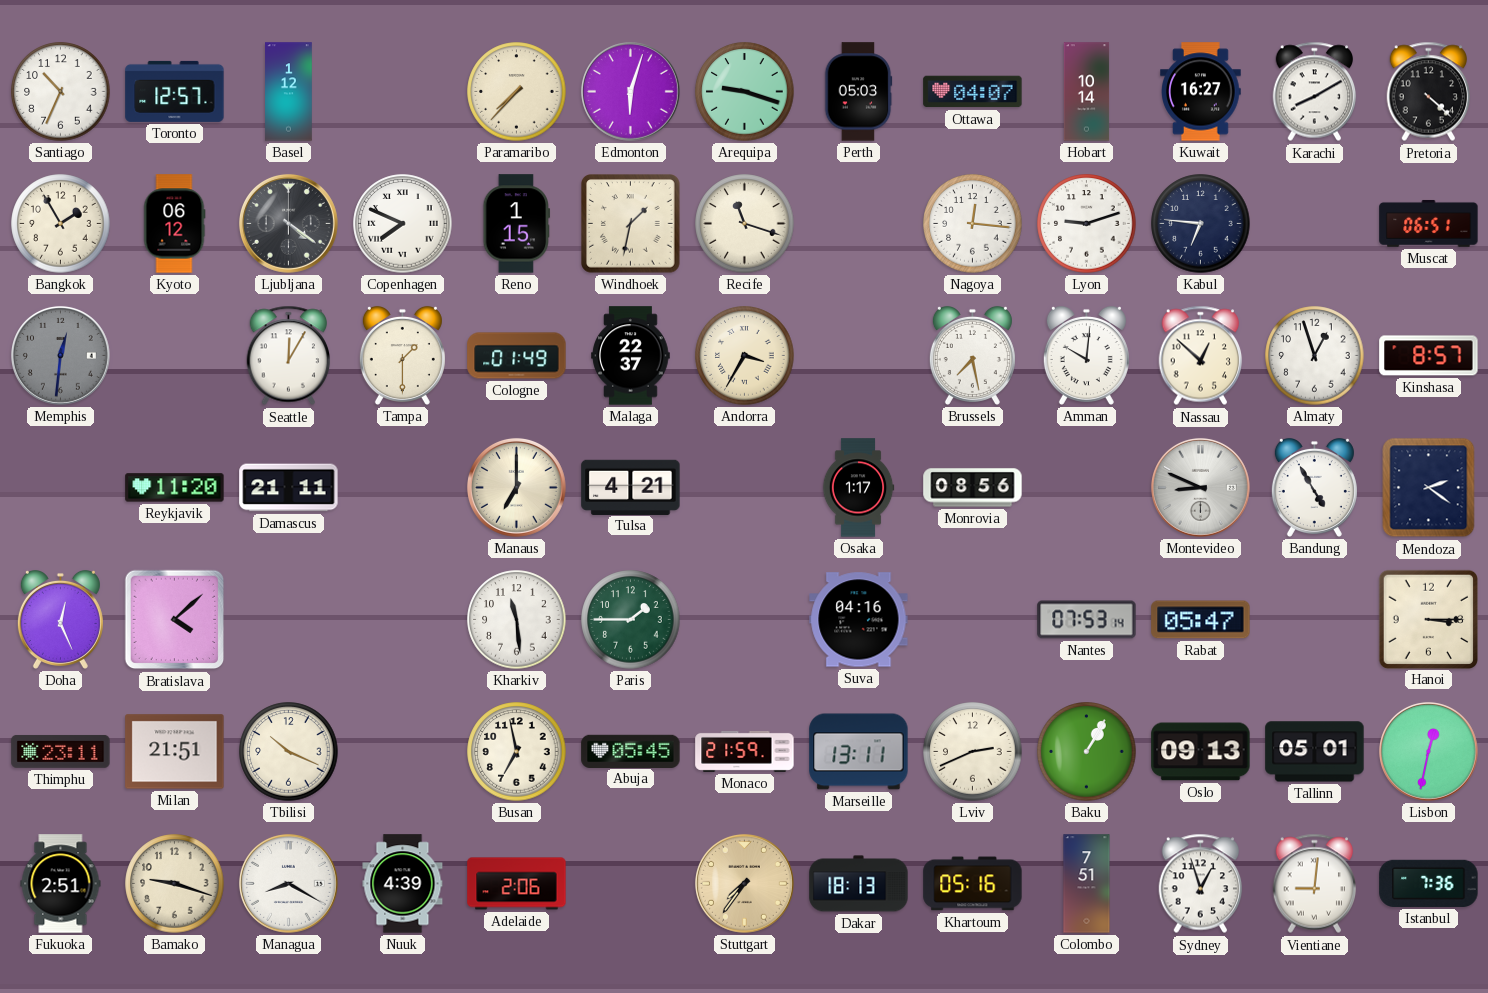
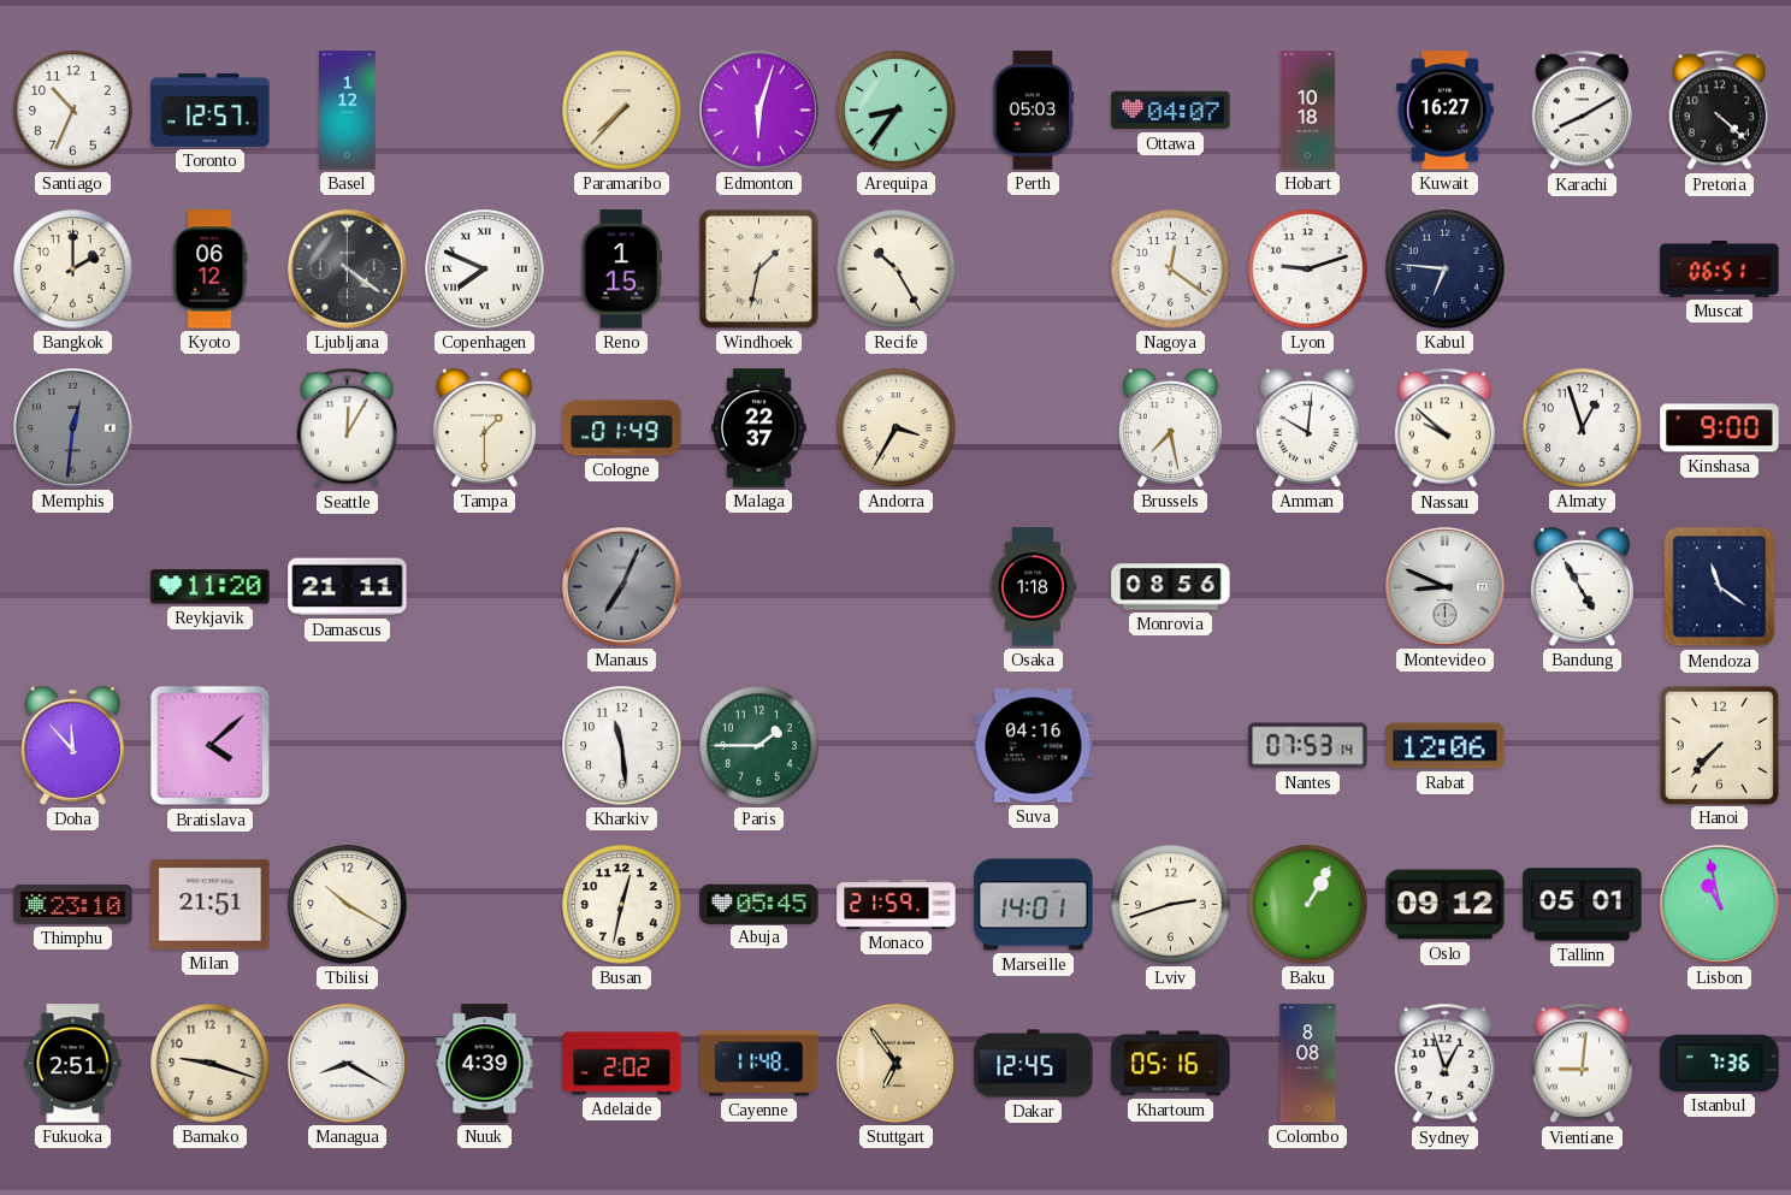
Arequipa: 9:18 -> 8:36
Hobart: 10:14 -> 10:18
Bangkok: 1:55 -> 2:00
Recife: 11:18 -> 10:25
Nagoya: 12:16 -> 12:21
Nassau: 12:52 -> 9:52
Kinshasa: 8:57 -> 9:00
Manaus: 7:00 -> 7:04
Manaus dial: cream -> grey
Tulsa: 4:21 -> none
Osaka: 1:17 -> 1:18
Mendoza: 2:21 -> 11:21
Doha: 12:26 -> 11:53
Rabat: 05:47 -> 12:06
Hanoi: 3:15 -> 7:37
Thimphu: 23:11 -> 23:10
Tbilisi: 10:19 -> 10:20
Busan: 6:58 -> 12:32
Marseille: 13:11 -> 14:01
Lviv: 2:41 -> 2:42
Oslo: 09:13 -> 09:12
Lisbon: 12:32 -> 10:58
Adelaide: 2:06 -> 2:02
Cayenne: none -> 11:48
Stuttgart: 7:36 -> 6:54
Dakar: 18:13 -> 12:45
Colombo: 7:51 -> 8:08
